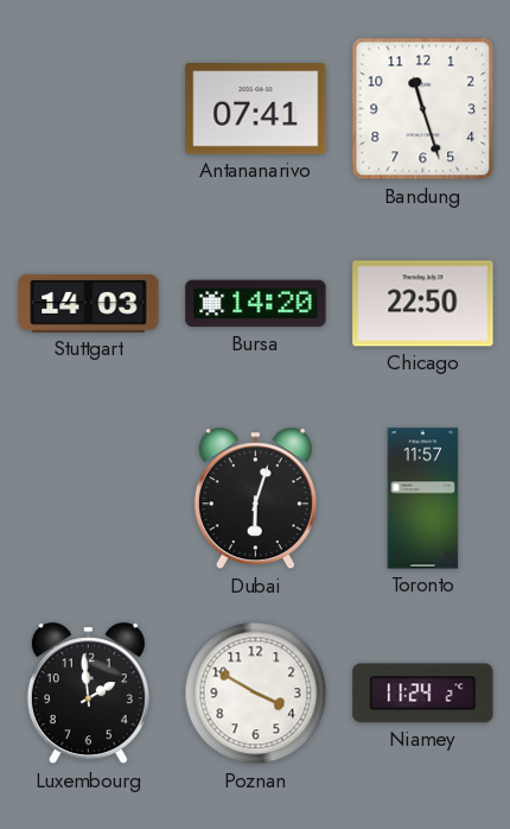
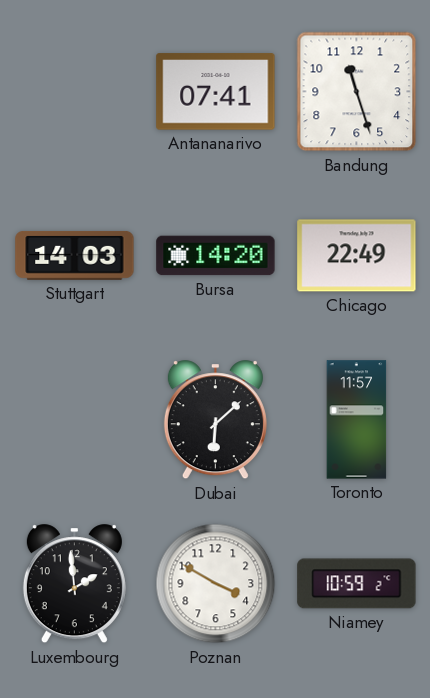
Chicago: 22:50 -> 22:49
Dubai: 6:03 -> 6:08
Niamey: 11:24 -> 10:59
